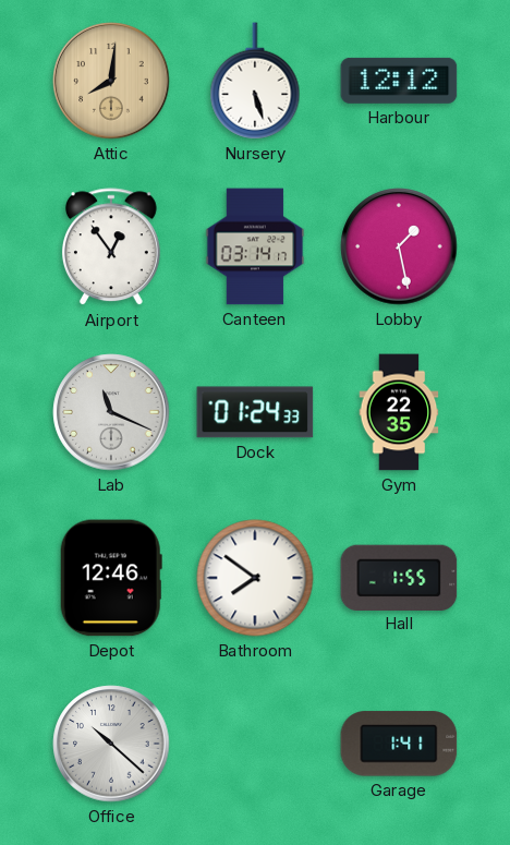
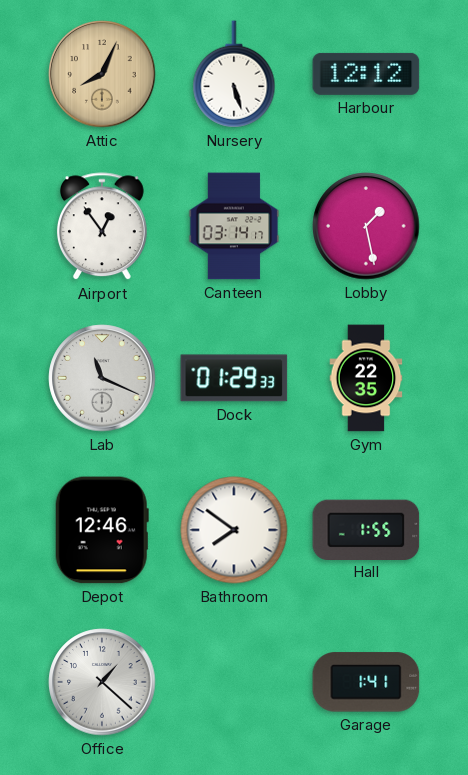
Attic: 8:01 -> 8:04
Dock: 01:24 -> 01:29
Office: 10:22 -> 1:22
